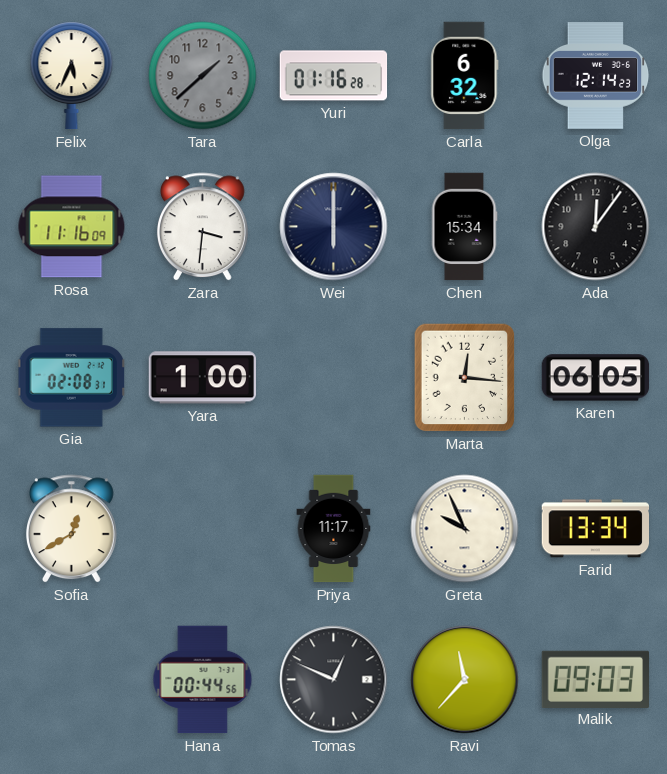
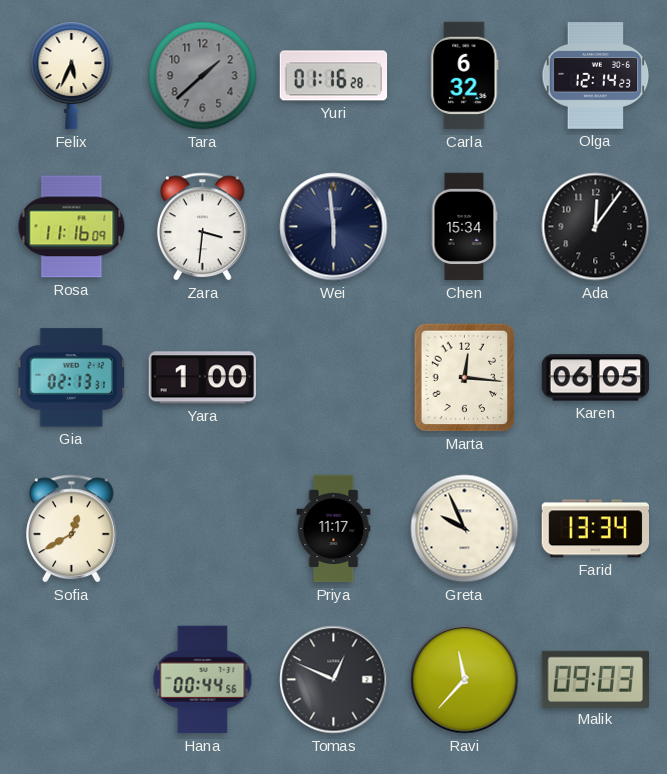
Wei: 6:00 -> 5:59
Gia: 02:08 -> 02:13
